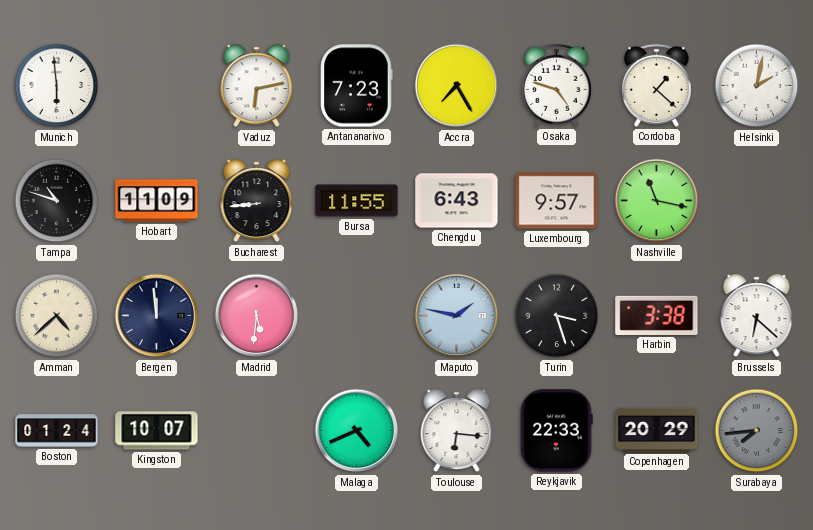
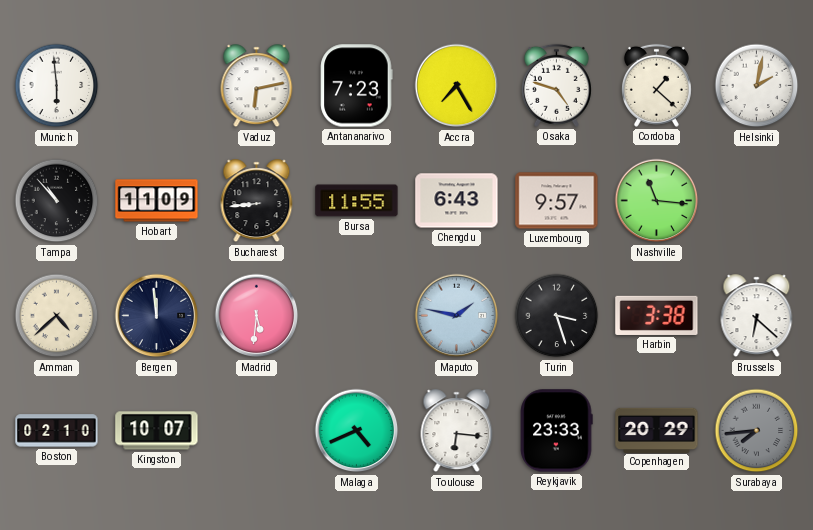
Tampa: 10:48 -> 10:53
Nashville: 11:17 -> 11:16
Boston: 01:24 -> 02:10
Reykjavik: 22:33 -> 23:33
